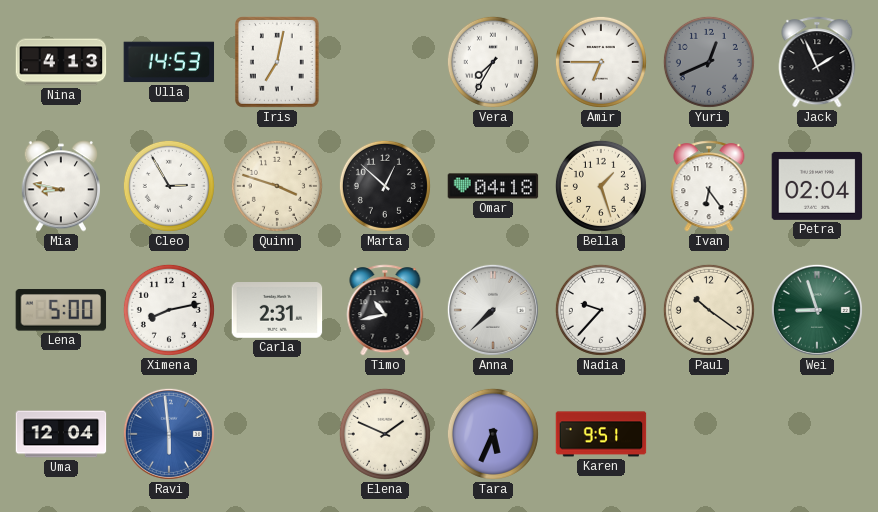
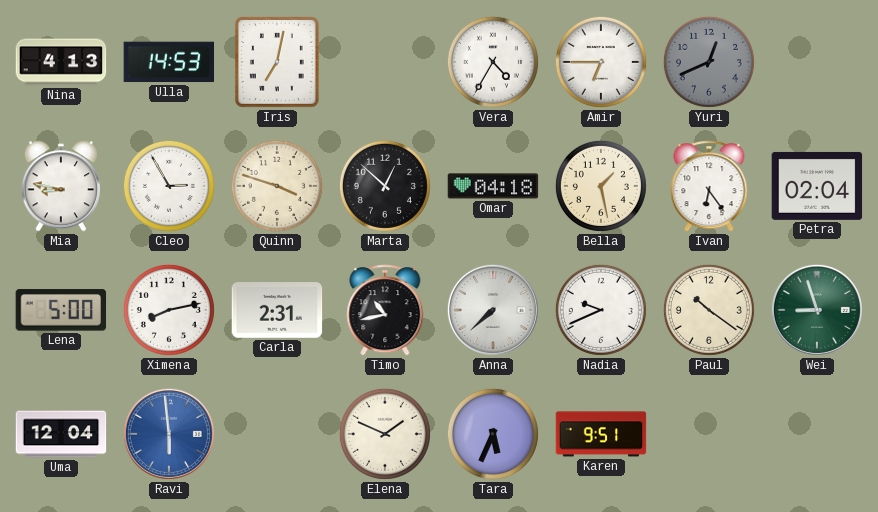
Vera: 7:35 -> 4:35
Jack: 1:56 -> none
Bella: 1:27 -> 1:28
Nadia: 9:37 -> 9:41
